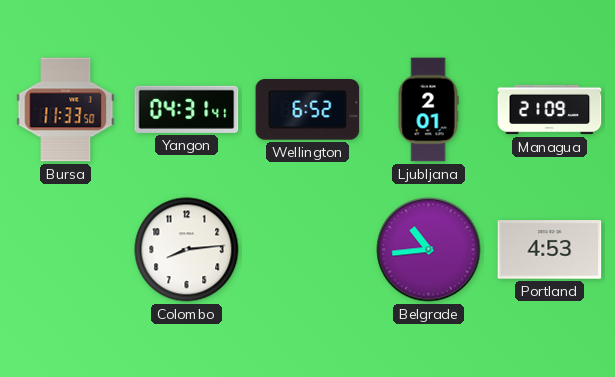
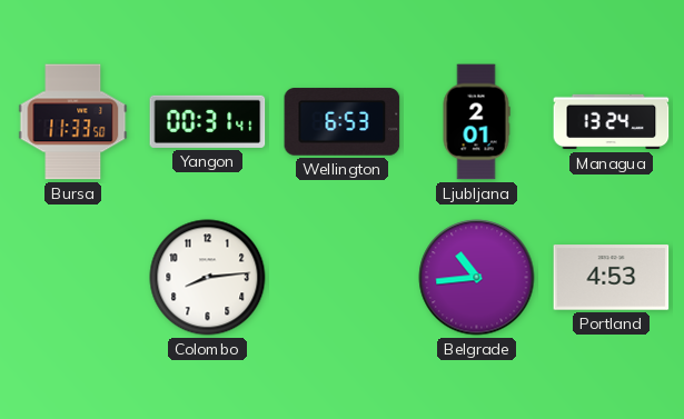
Yangon: 04:31 -> 00:31
Wellington: 6:52 -> 6:53
Managua: 21:09 -> 13:24
